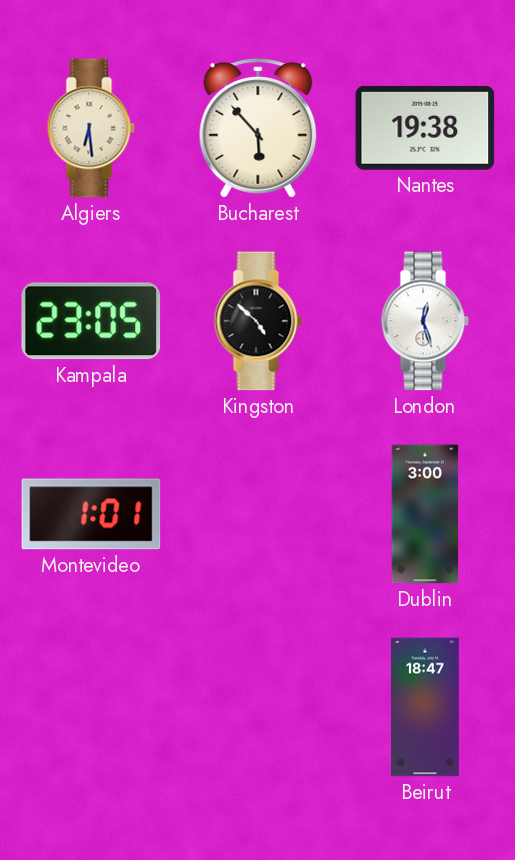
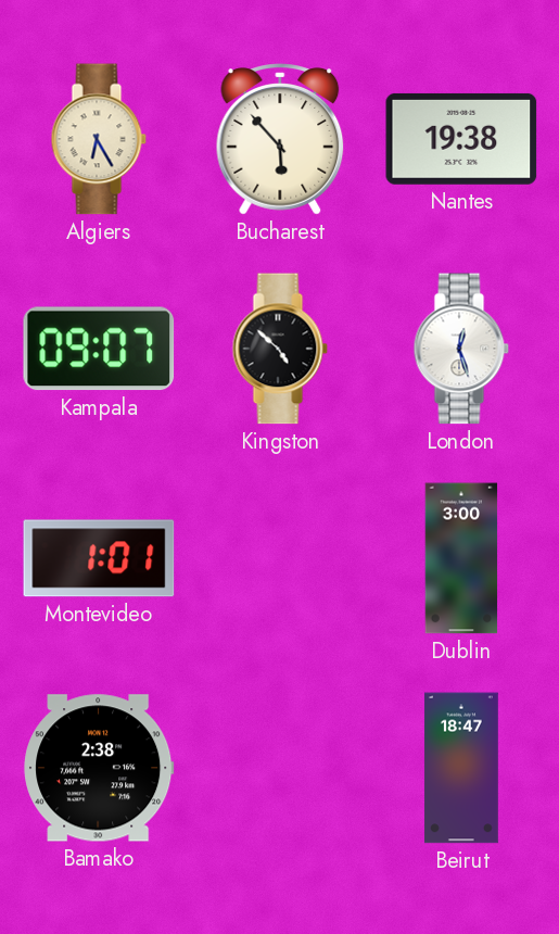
Algiers: 6:29 -> 6:25
Kampala: 23:05 -> 09:07
Bamako: none -> 2:38
